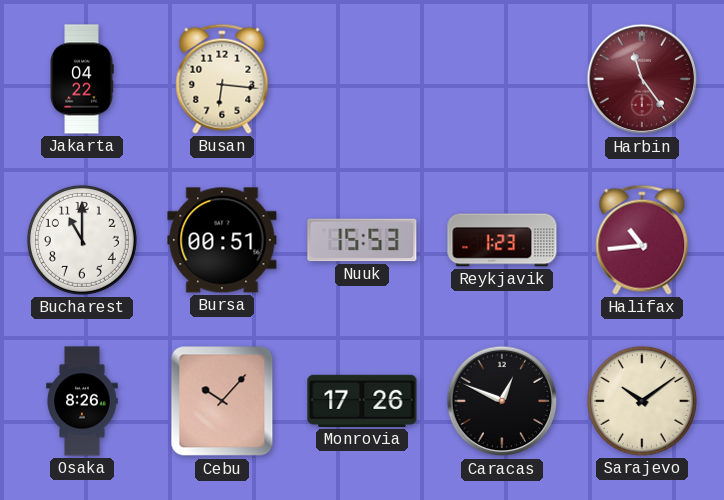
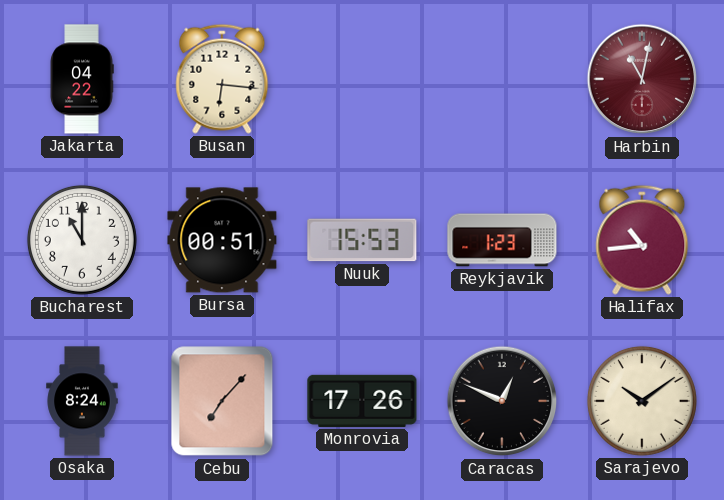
Harbin: 11:24 -> 11:02
Osaka: 8:26 -> 8:24
Cebu: 10:07 -> 7:07
